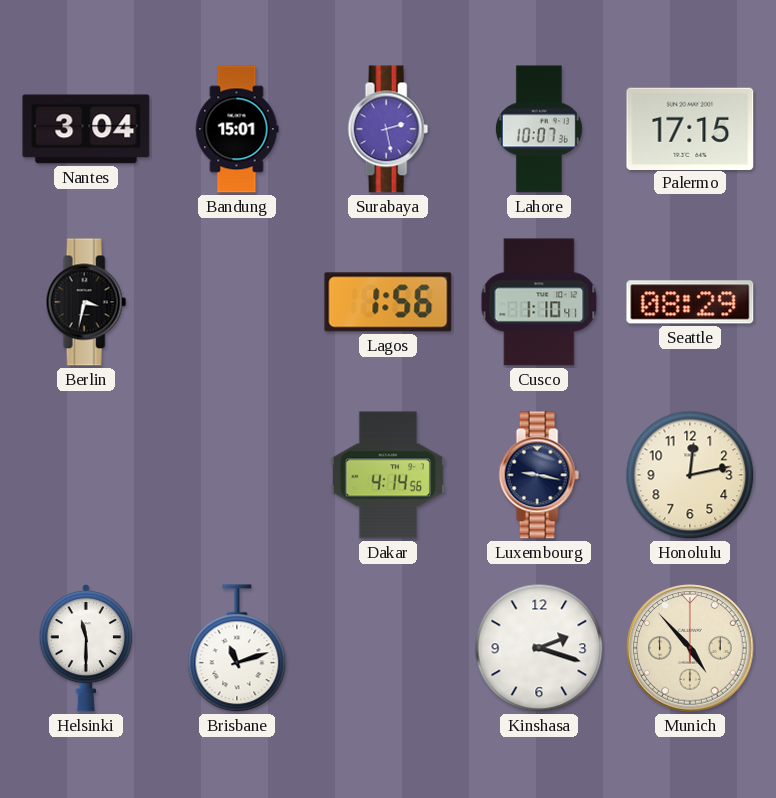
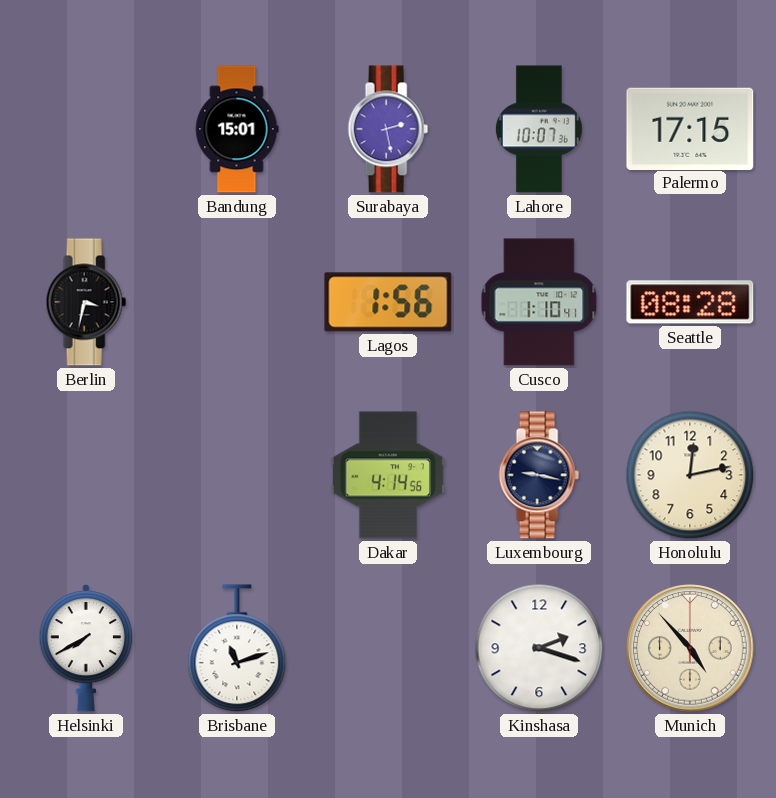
Nantes: 3:04 -> none
Seattle: 08:29 -> 08:28
Helsinki: 11:30 -> 7:40
